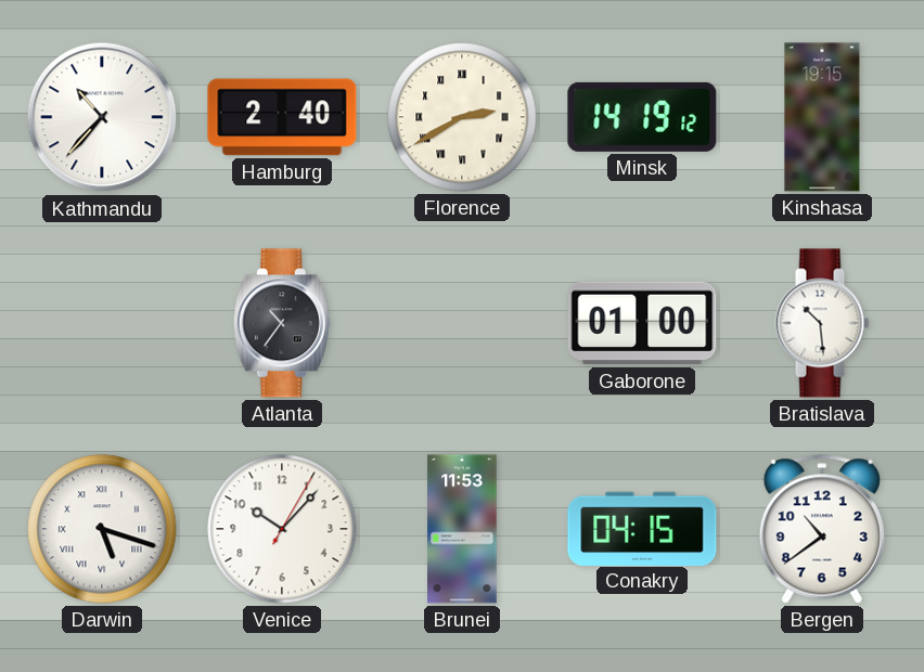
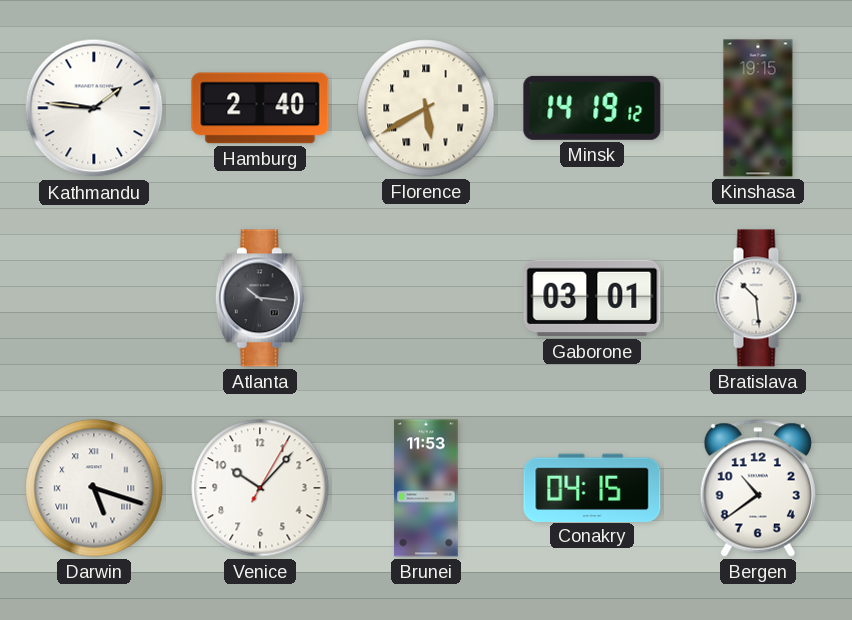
Kathmandu: 10:37 -> 1:46
Florence: 2:40 -> 5:40
Atlanta: 10:36 -> 10:16
Gaborone: 01:00 -> 03:01
